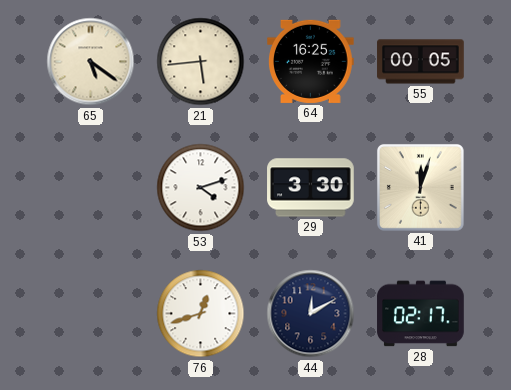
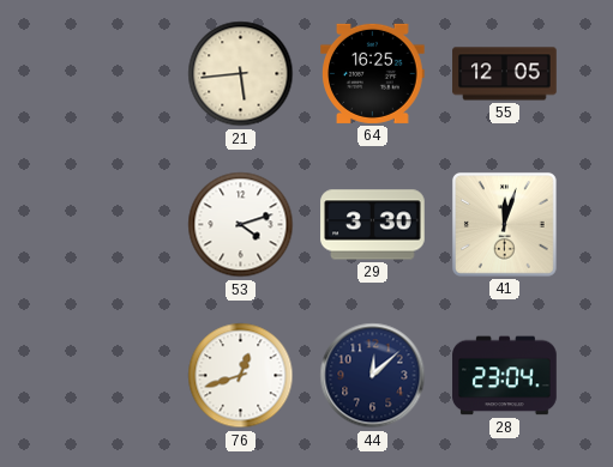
65: 5:21 -> none
55: 00:05 -> 12:05
44: 12:10 -> 12:08
28: 02:17 -> 23:04
